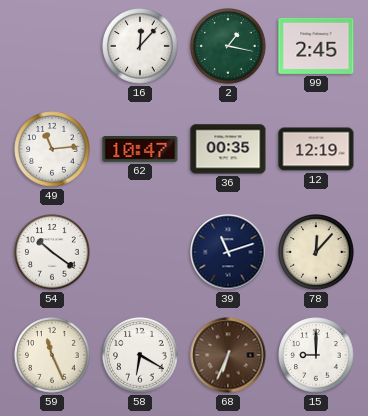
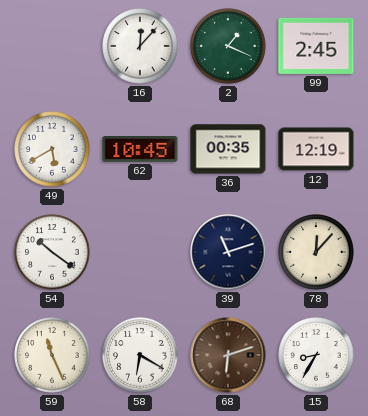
2: 1:17 -> 1:19
49: 11:14 -> 5:40
62: 10:47 -> 10:45
68: 6:34 -> 6:12
15: 9:00 -> 8:35
